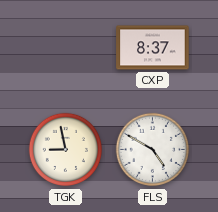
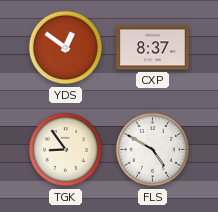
YDS: none -> 12:51
TGK: 8:58 -> 8:54
